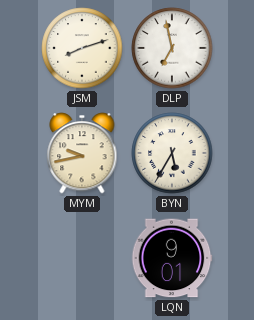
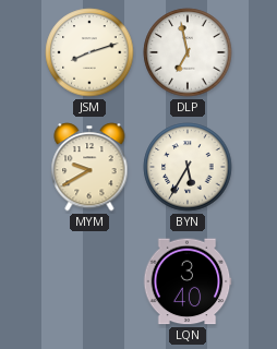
MYM: 9:43 -> 9:40
LQN: 9:01 -> 3:40
